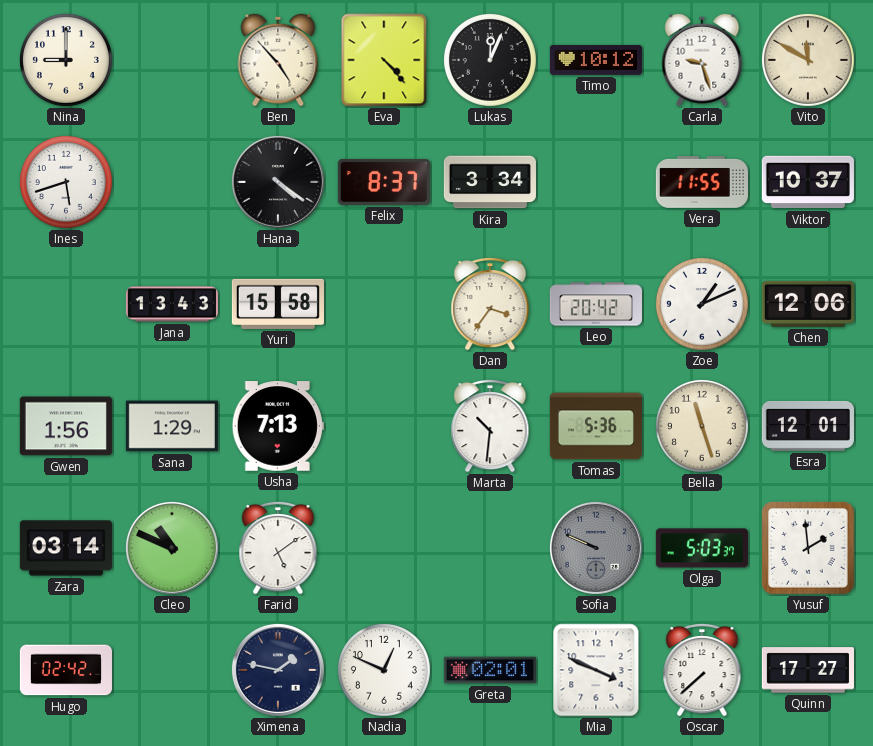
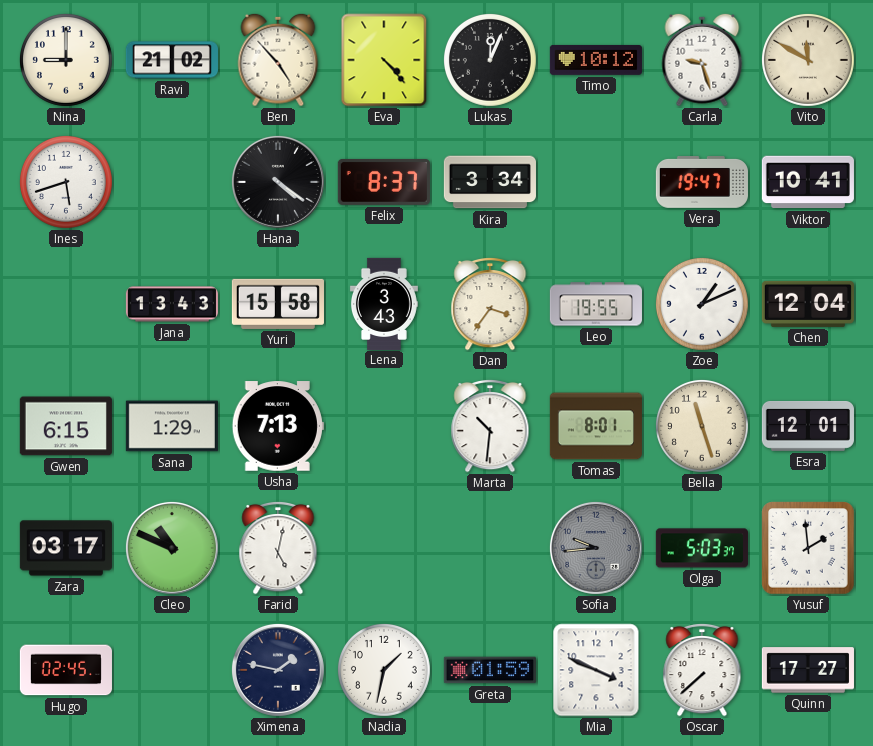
Ravi: none -> 21:02
Vera: 11:55 -> 19:47
Viktor: 10:37 -> 10:41
Lena: none -> 3:43
Leo: 20:42 -> 19:55
Chen: 12:06 -> 12:04
Gwen: 1:56 -> 6:15
Tomas: 5:36 -> 8:01
Zara: 03:14 -> 03:17
Farid: 5:09 -> 5:02
Sofia: 9:49 -> 9:44
Hugo: 02:42 -> 02:45
Nadia: 12:49 -> 1:32
Greta: 02:01 -> 01:59
